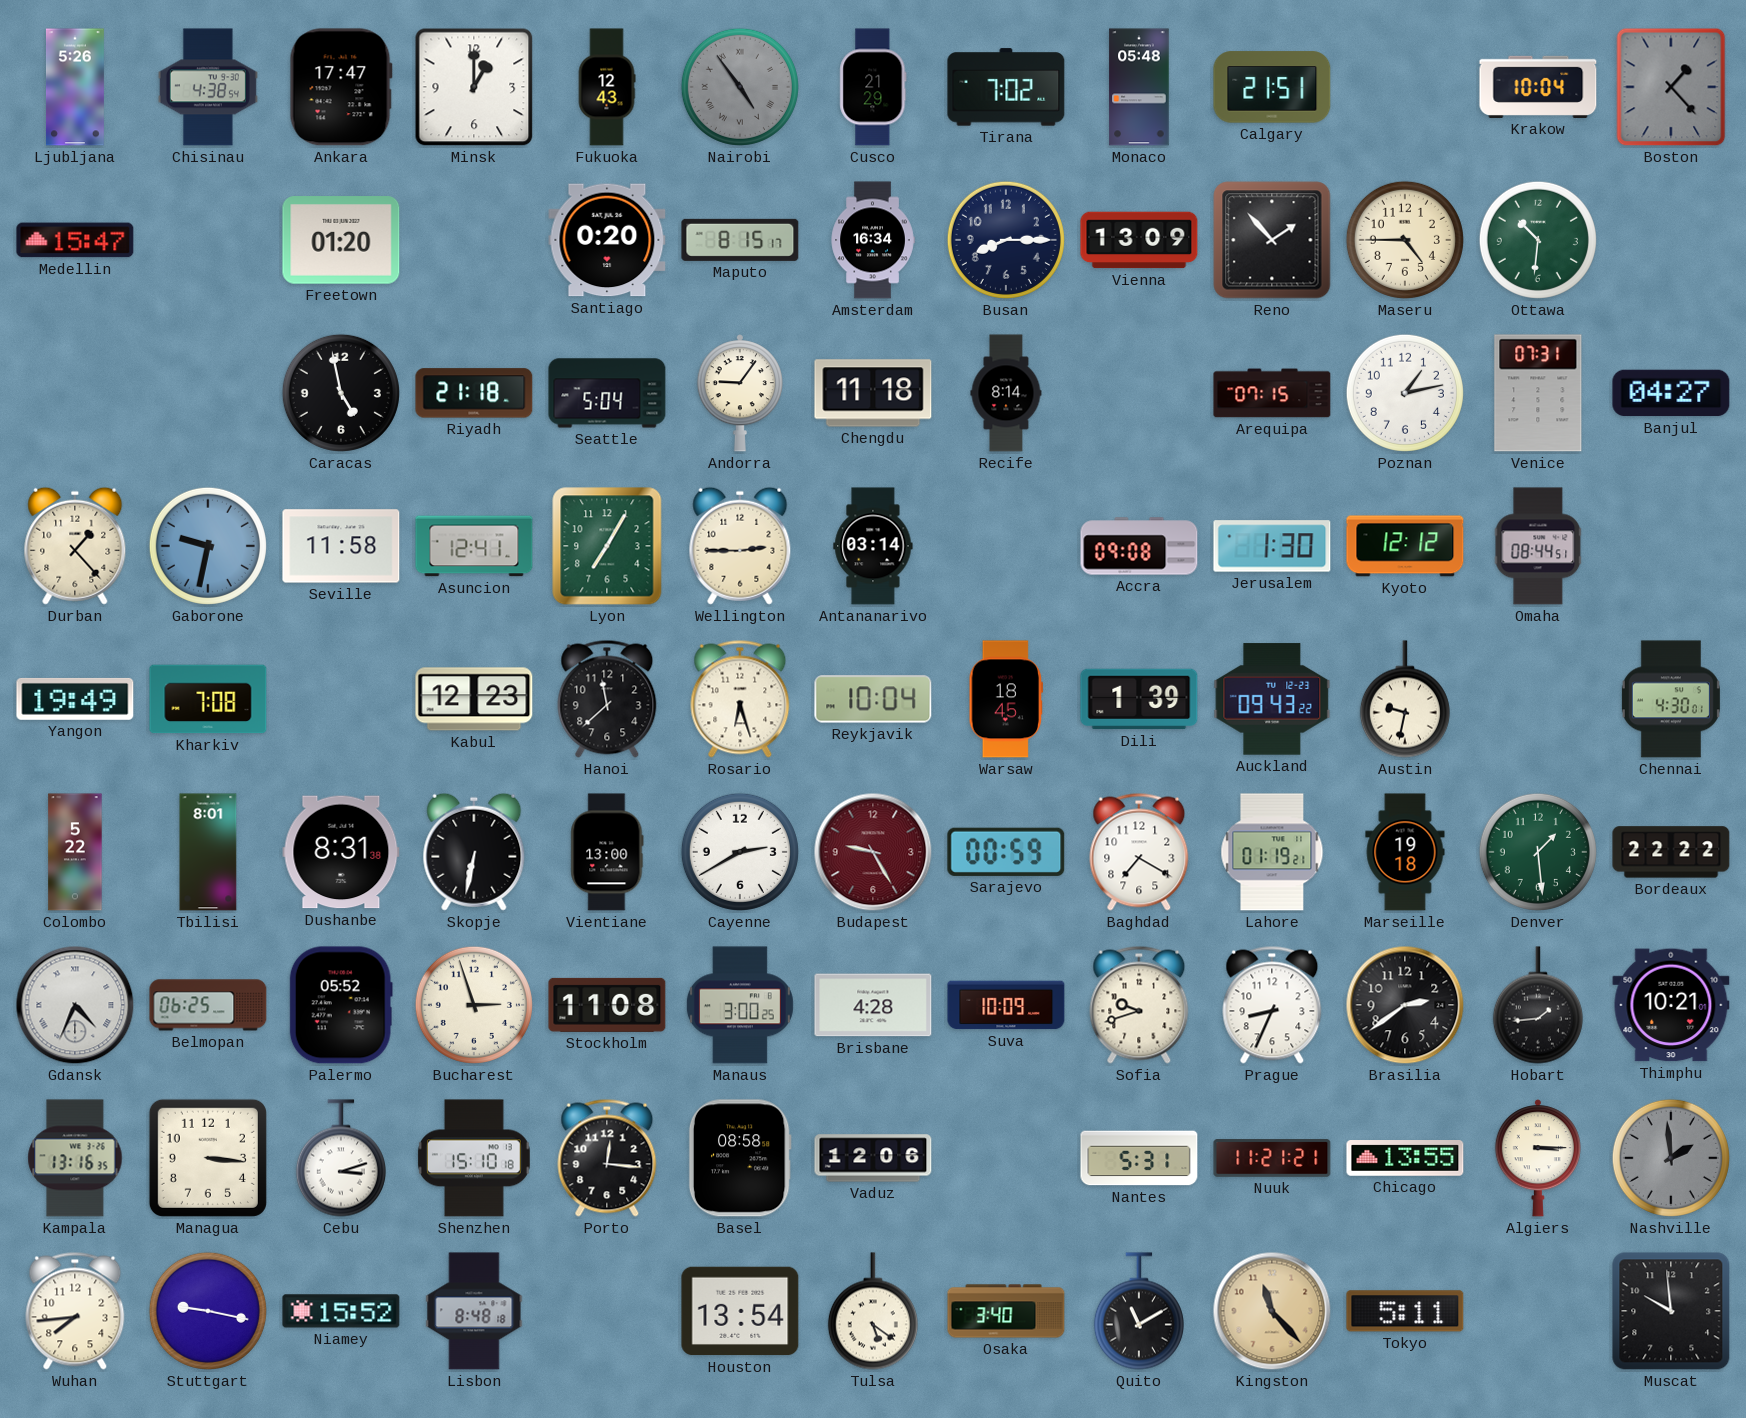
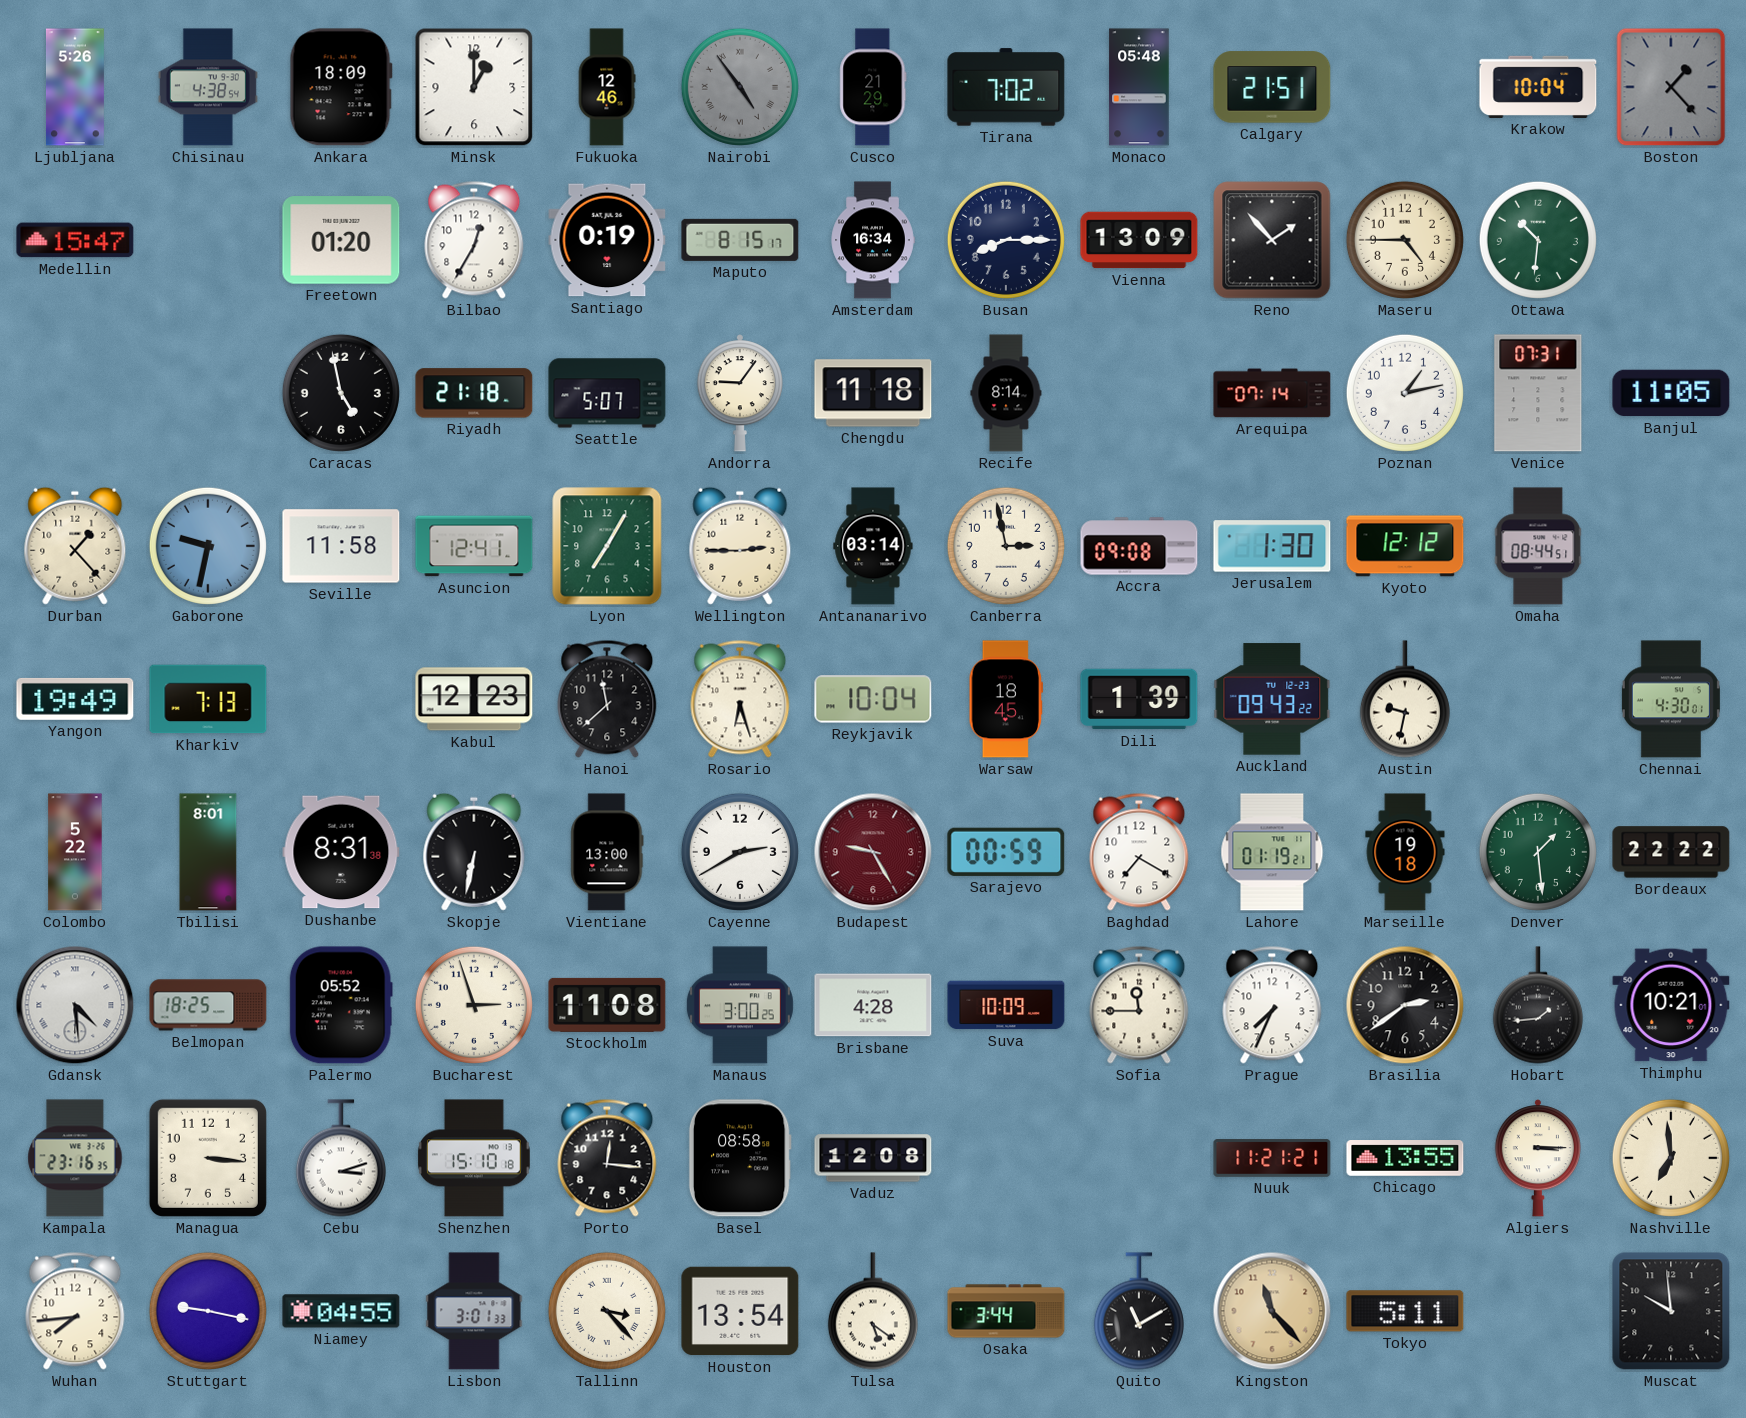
Ankara: 17:47 -> 18:09
Fukuoka: 12:43 -> 12:46
Bilbao: none -> 12:35
Santiago: 0:20 -> 0:19
Seattle: 5:04 -> 5:07
Arequipa: 07:15 -> 07:14
Banjul: 04:27 -> 11:05
Canberra: none -> 2:58
Kharkiv: 7:08 -> 7:13
Gdansk: 4:34 -> 4:29
Belmopan: 06:25 -> 18:25
Sofia: 9:42 -> 11:45
Prague: 8:34 -> 7:34
Kampala: 13:16 -> 23:16
Vaduz: 12:06 -> 12:08
Nantes: 5:31 -> none
Nashville: 1:59 -> 6:59
Nashville dial: grey -> cream
Niamey: 15:52 -> 04:55
Lisbon: 8:48 -> 3:01
Tallinn: none -> 3:23
Osaka: 3:40 -> 3:44
